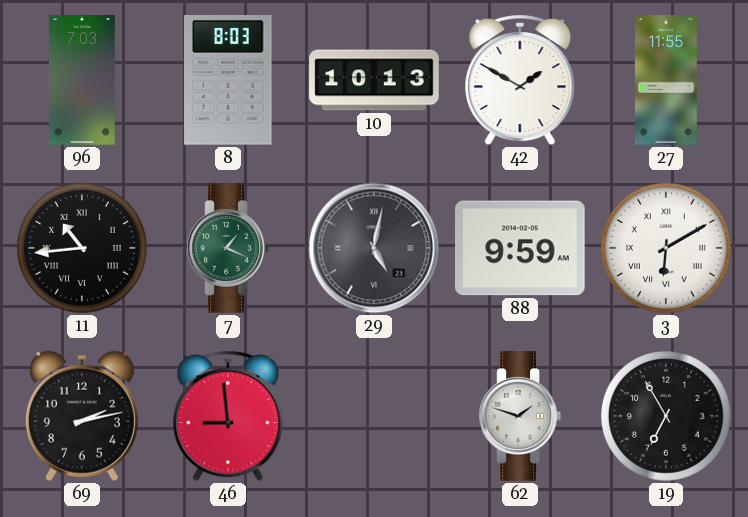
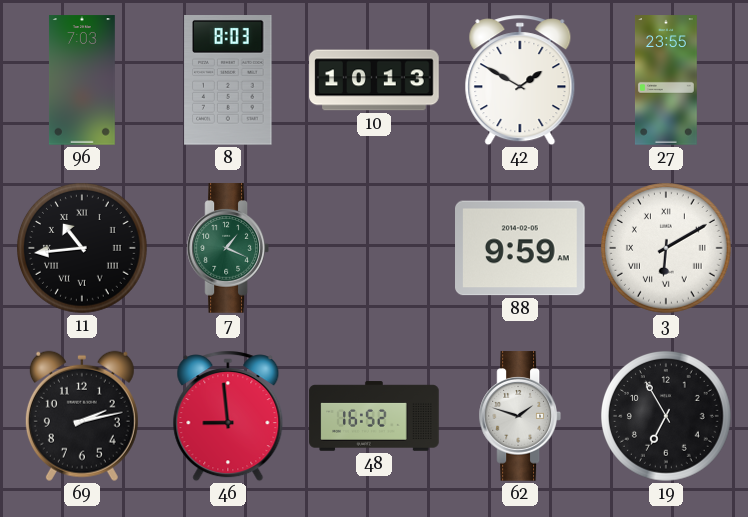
27: 11:55 -> 23:55
29: 5:02 -> none
48: none -> 16:52
